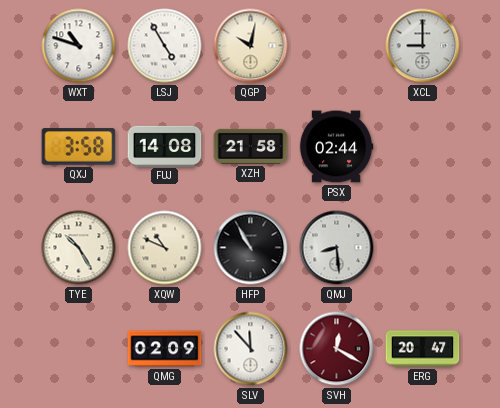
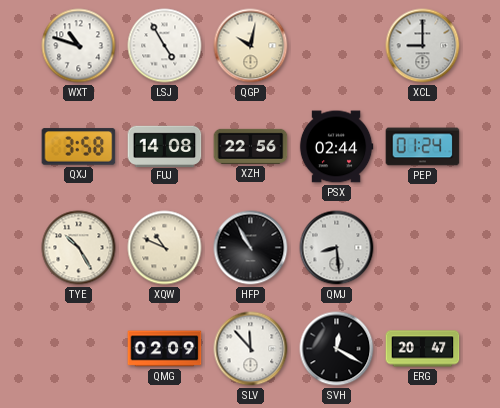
XZH: 21:58 -> 22:56
PEP: none -> 01:24
SVH dial: burgundy -> black
